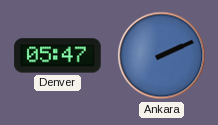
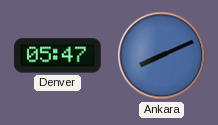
Ankara: 2:11 -> 8:11
